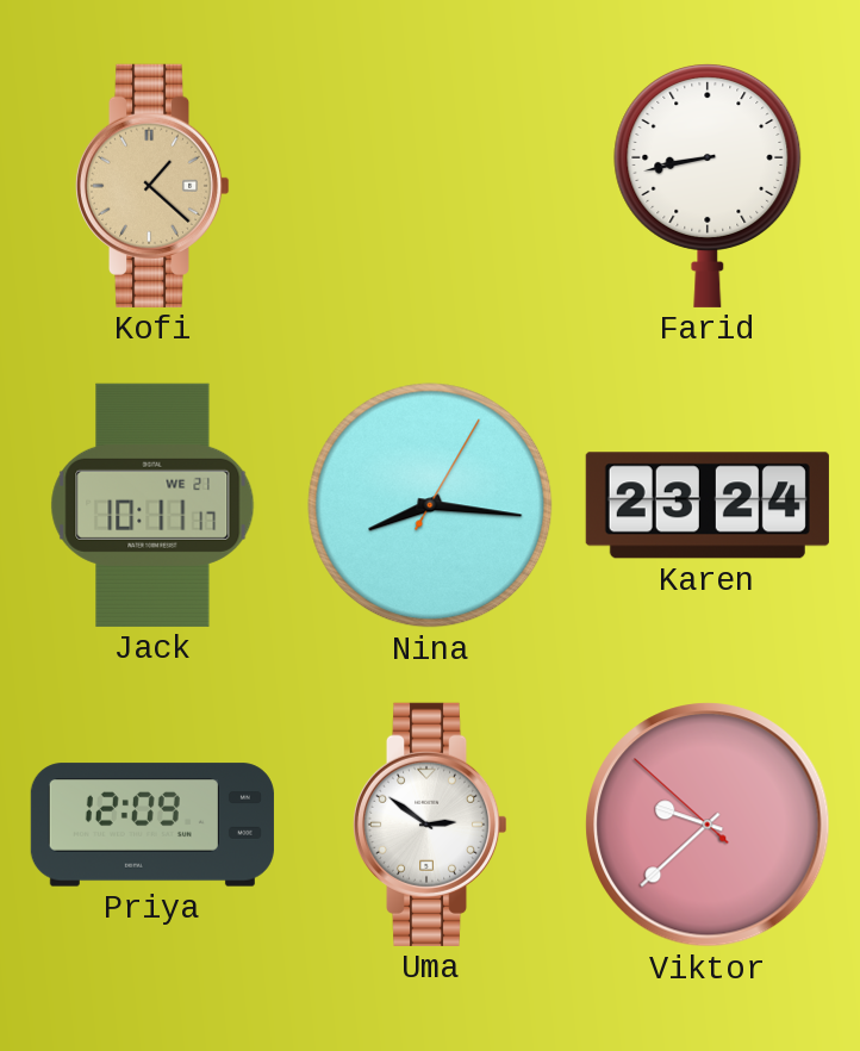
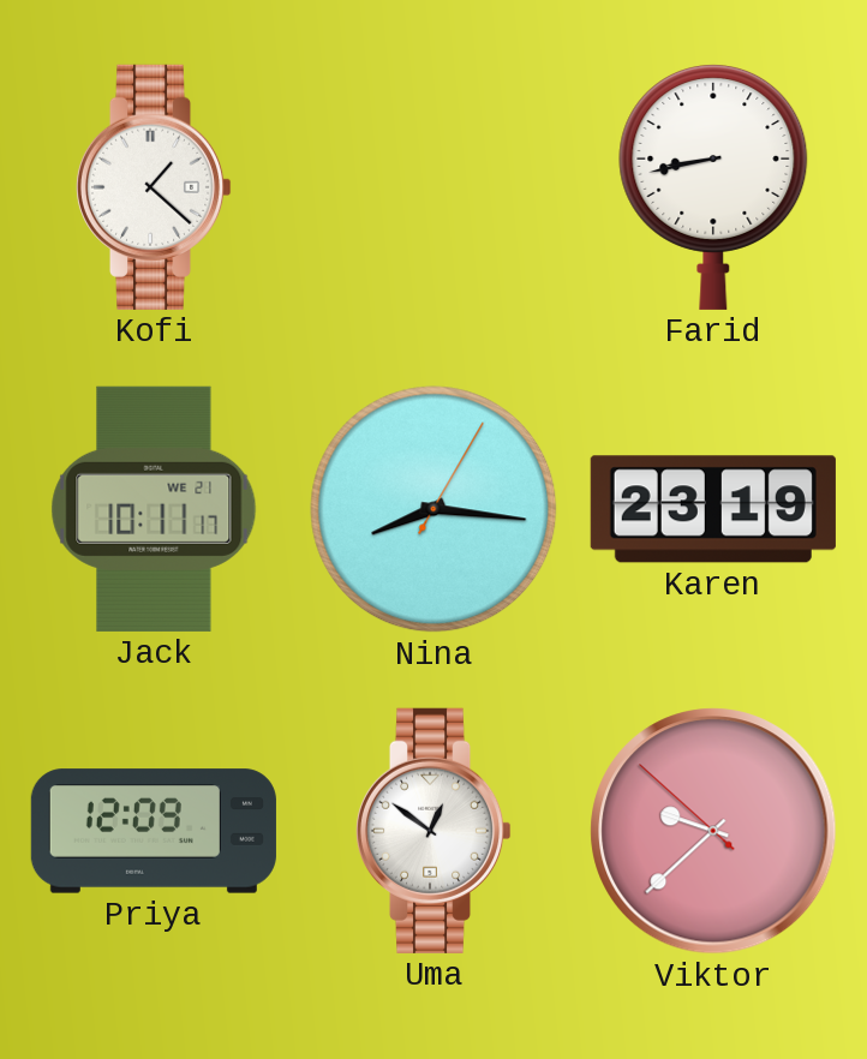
Kofi dial: champagne -> white
Karen: 23:24 -> 23:19
Uma: 2:51 -> 12:51
